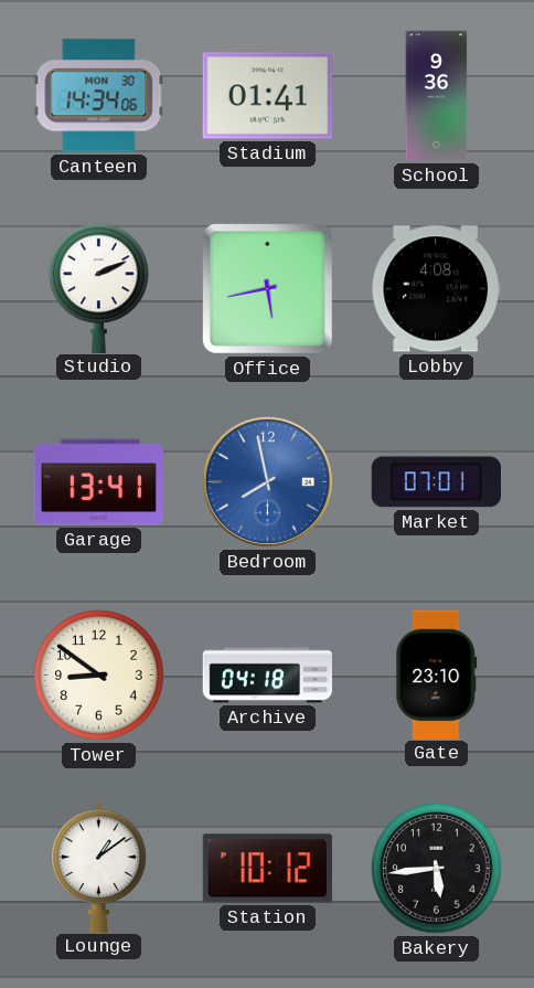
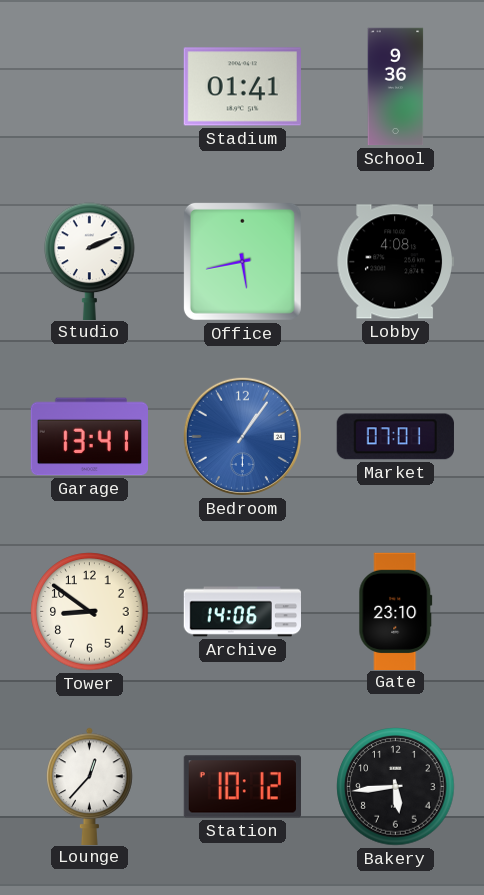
Canteen: 14:34 -> none
Bedroom: 7:58 -> 1:06
Archive: 04:18 -> 14:06
Lounge: 1:09 -> 12:37
